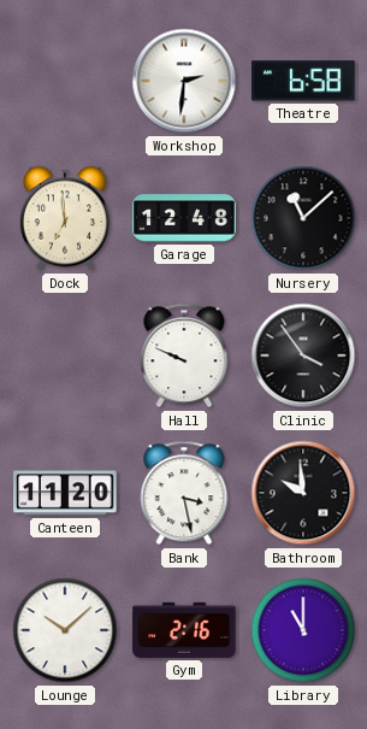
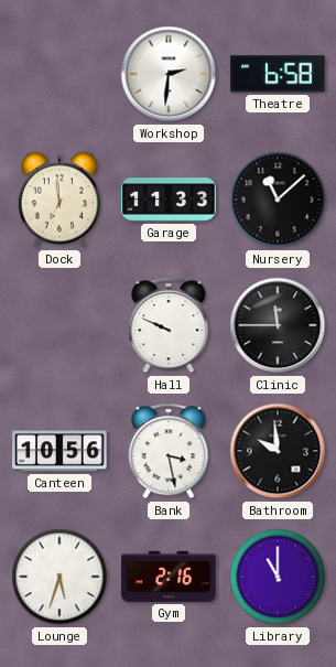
Garage: 12:48 -> 11:33
Clinic: 3:54 -> 11:45
Canteen: 11:20 -> 10:56
Lounge: 10:08 -> 5:33
